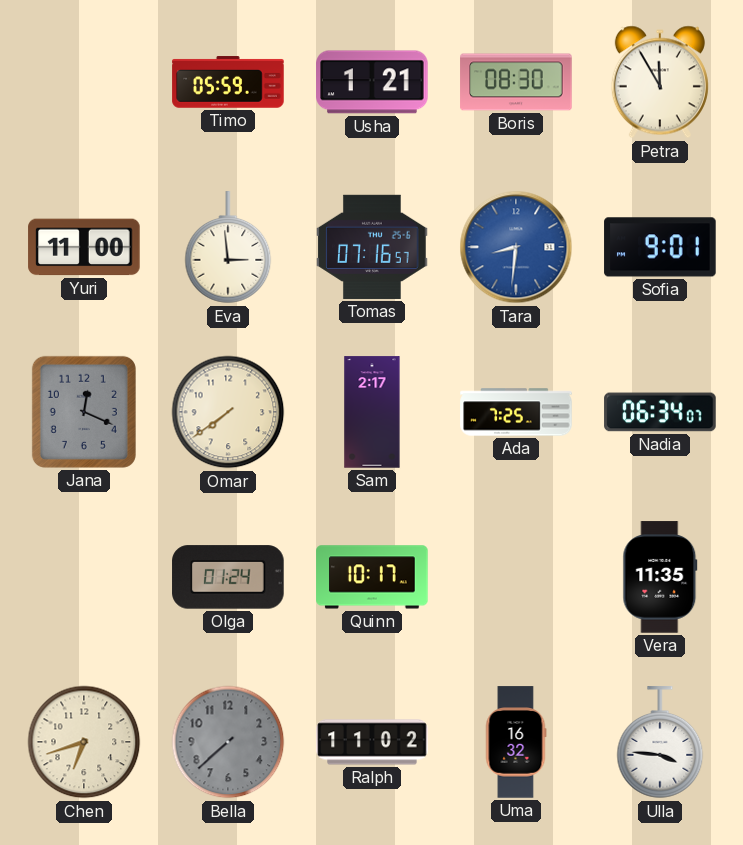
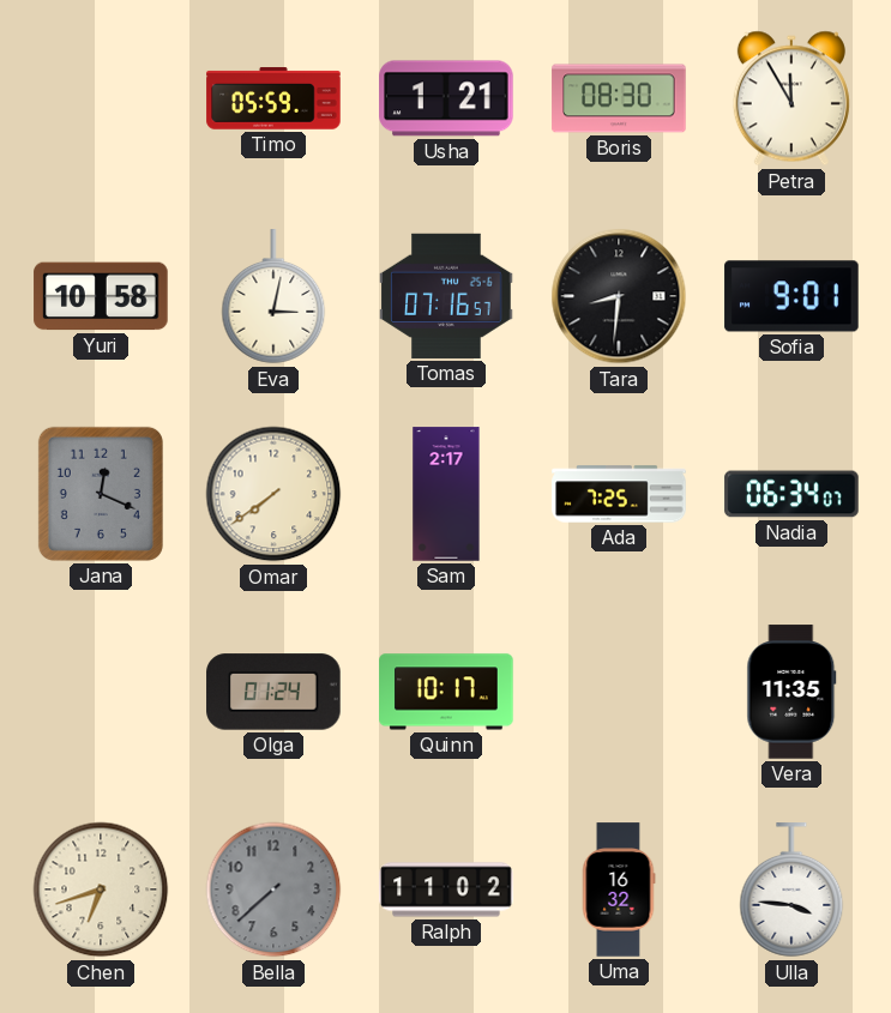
Yuri: 11:00 -> 10:58
Eva: 2:59 -> 3:02
Tara dial: blue -> black
